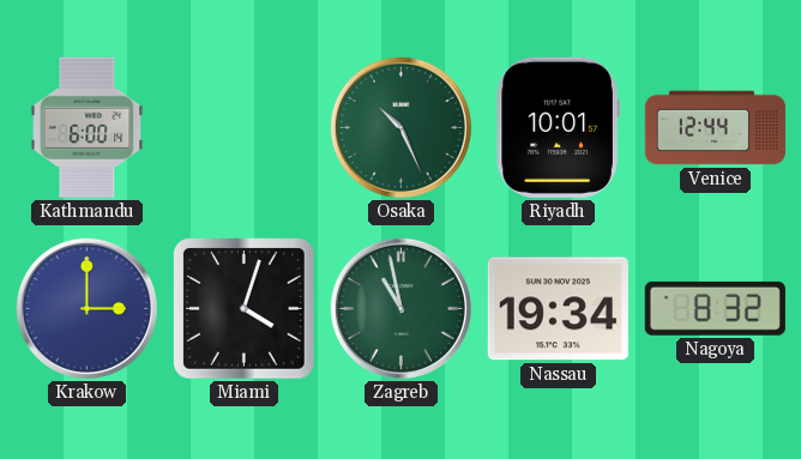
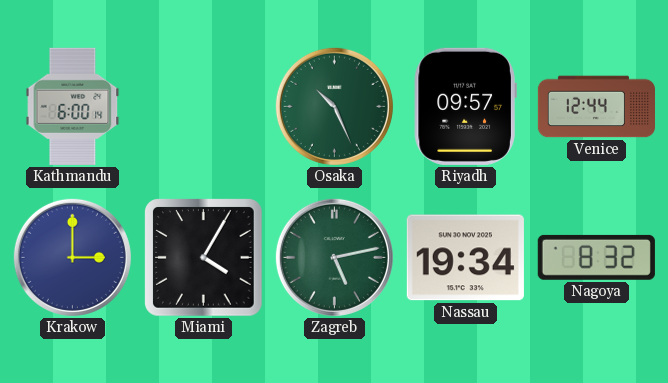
Riyadh: 10:01 -> 09:57
Miami: 4:03 -> 4:05
Zagreb: 10:58 -> 5:13
